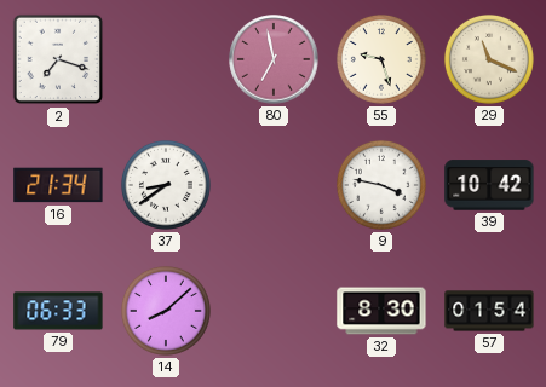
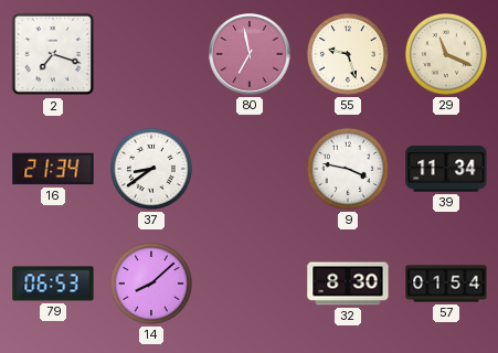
39: 10:42 -> 11:34
79: 06:33 -> 06:53
